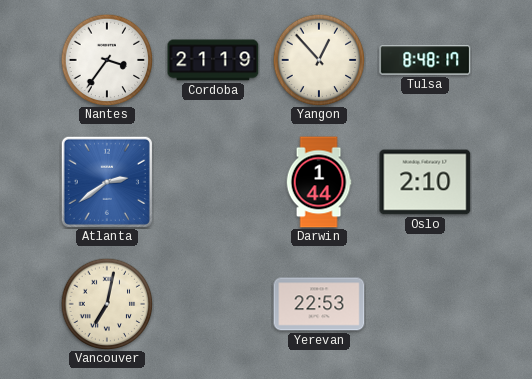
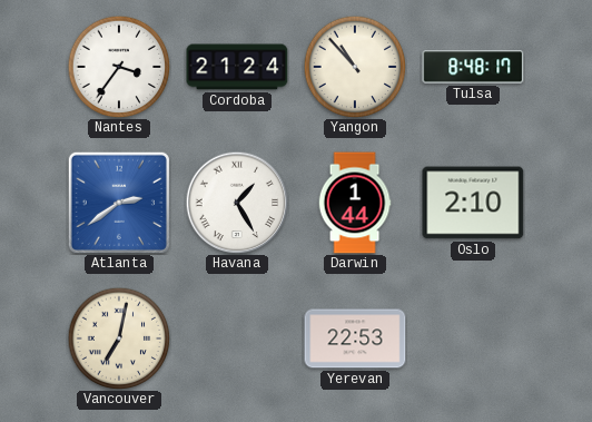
Cordoba: 21:19 -> 21:24
Yangon: 12:53 -> 10:53
Havana: none -> 1:25
